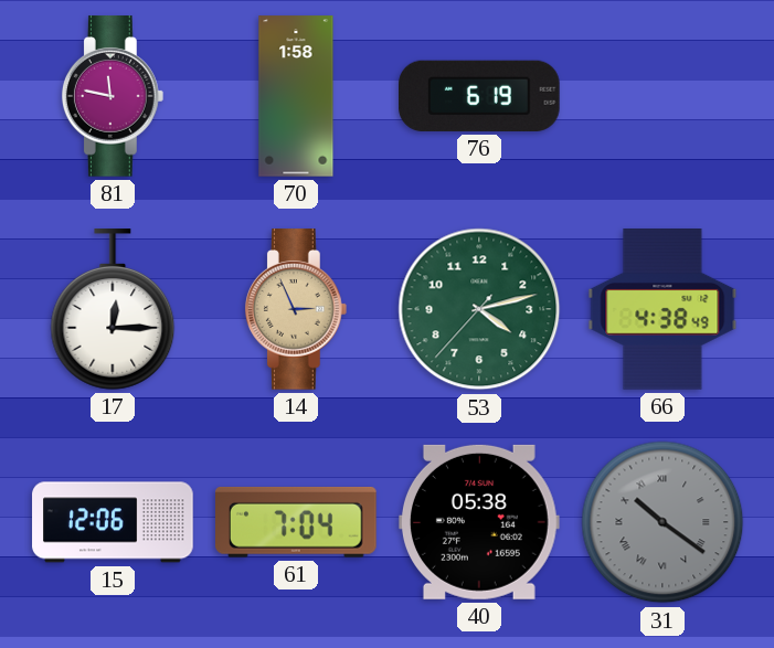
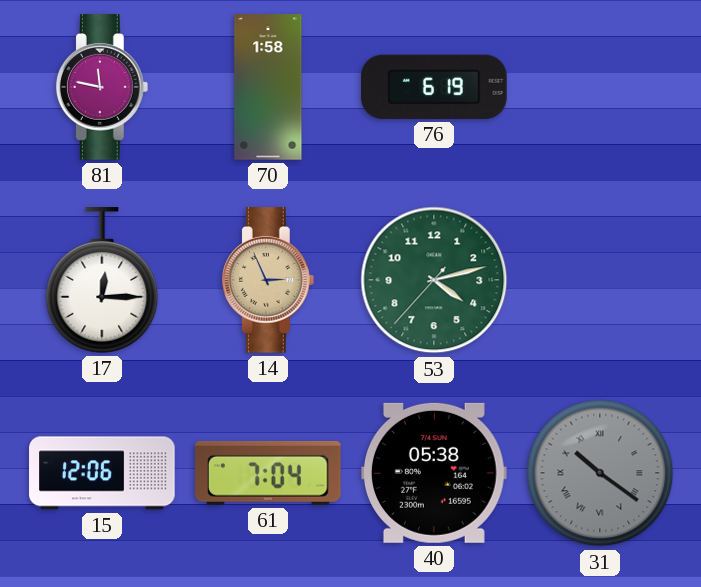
66: 4:38 -> none
